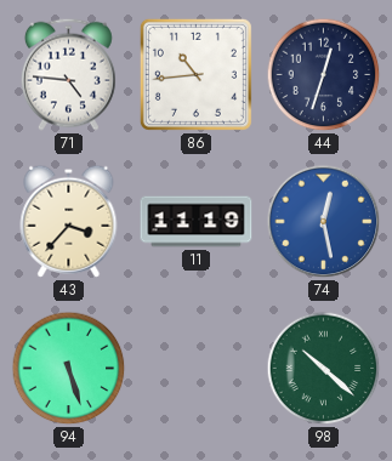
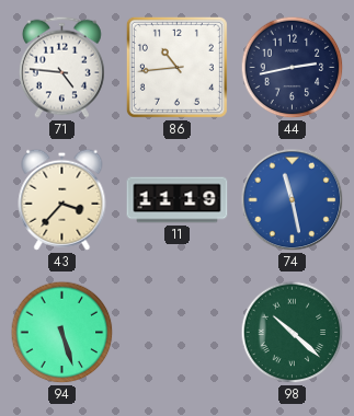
44: 12:33 -> 2:43
74: 12:28 -> 11:28
